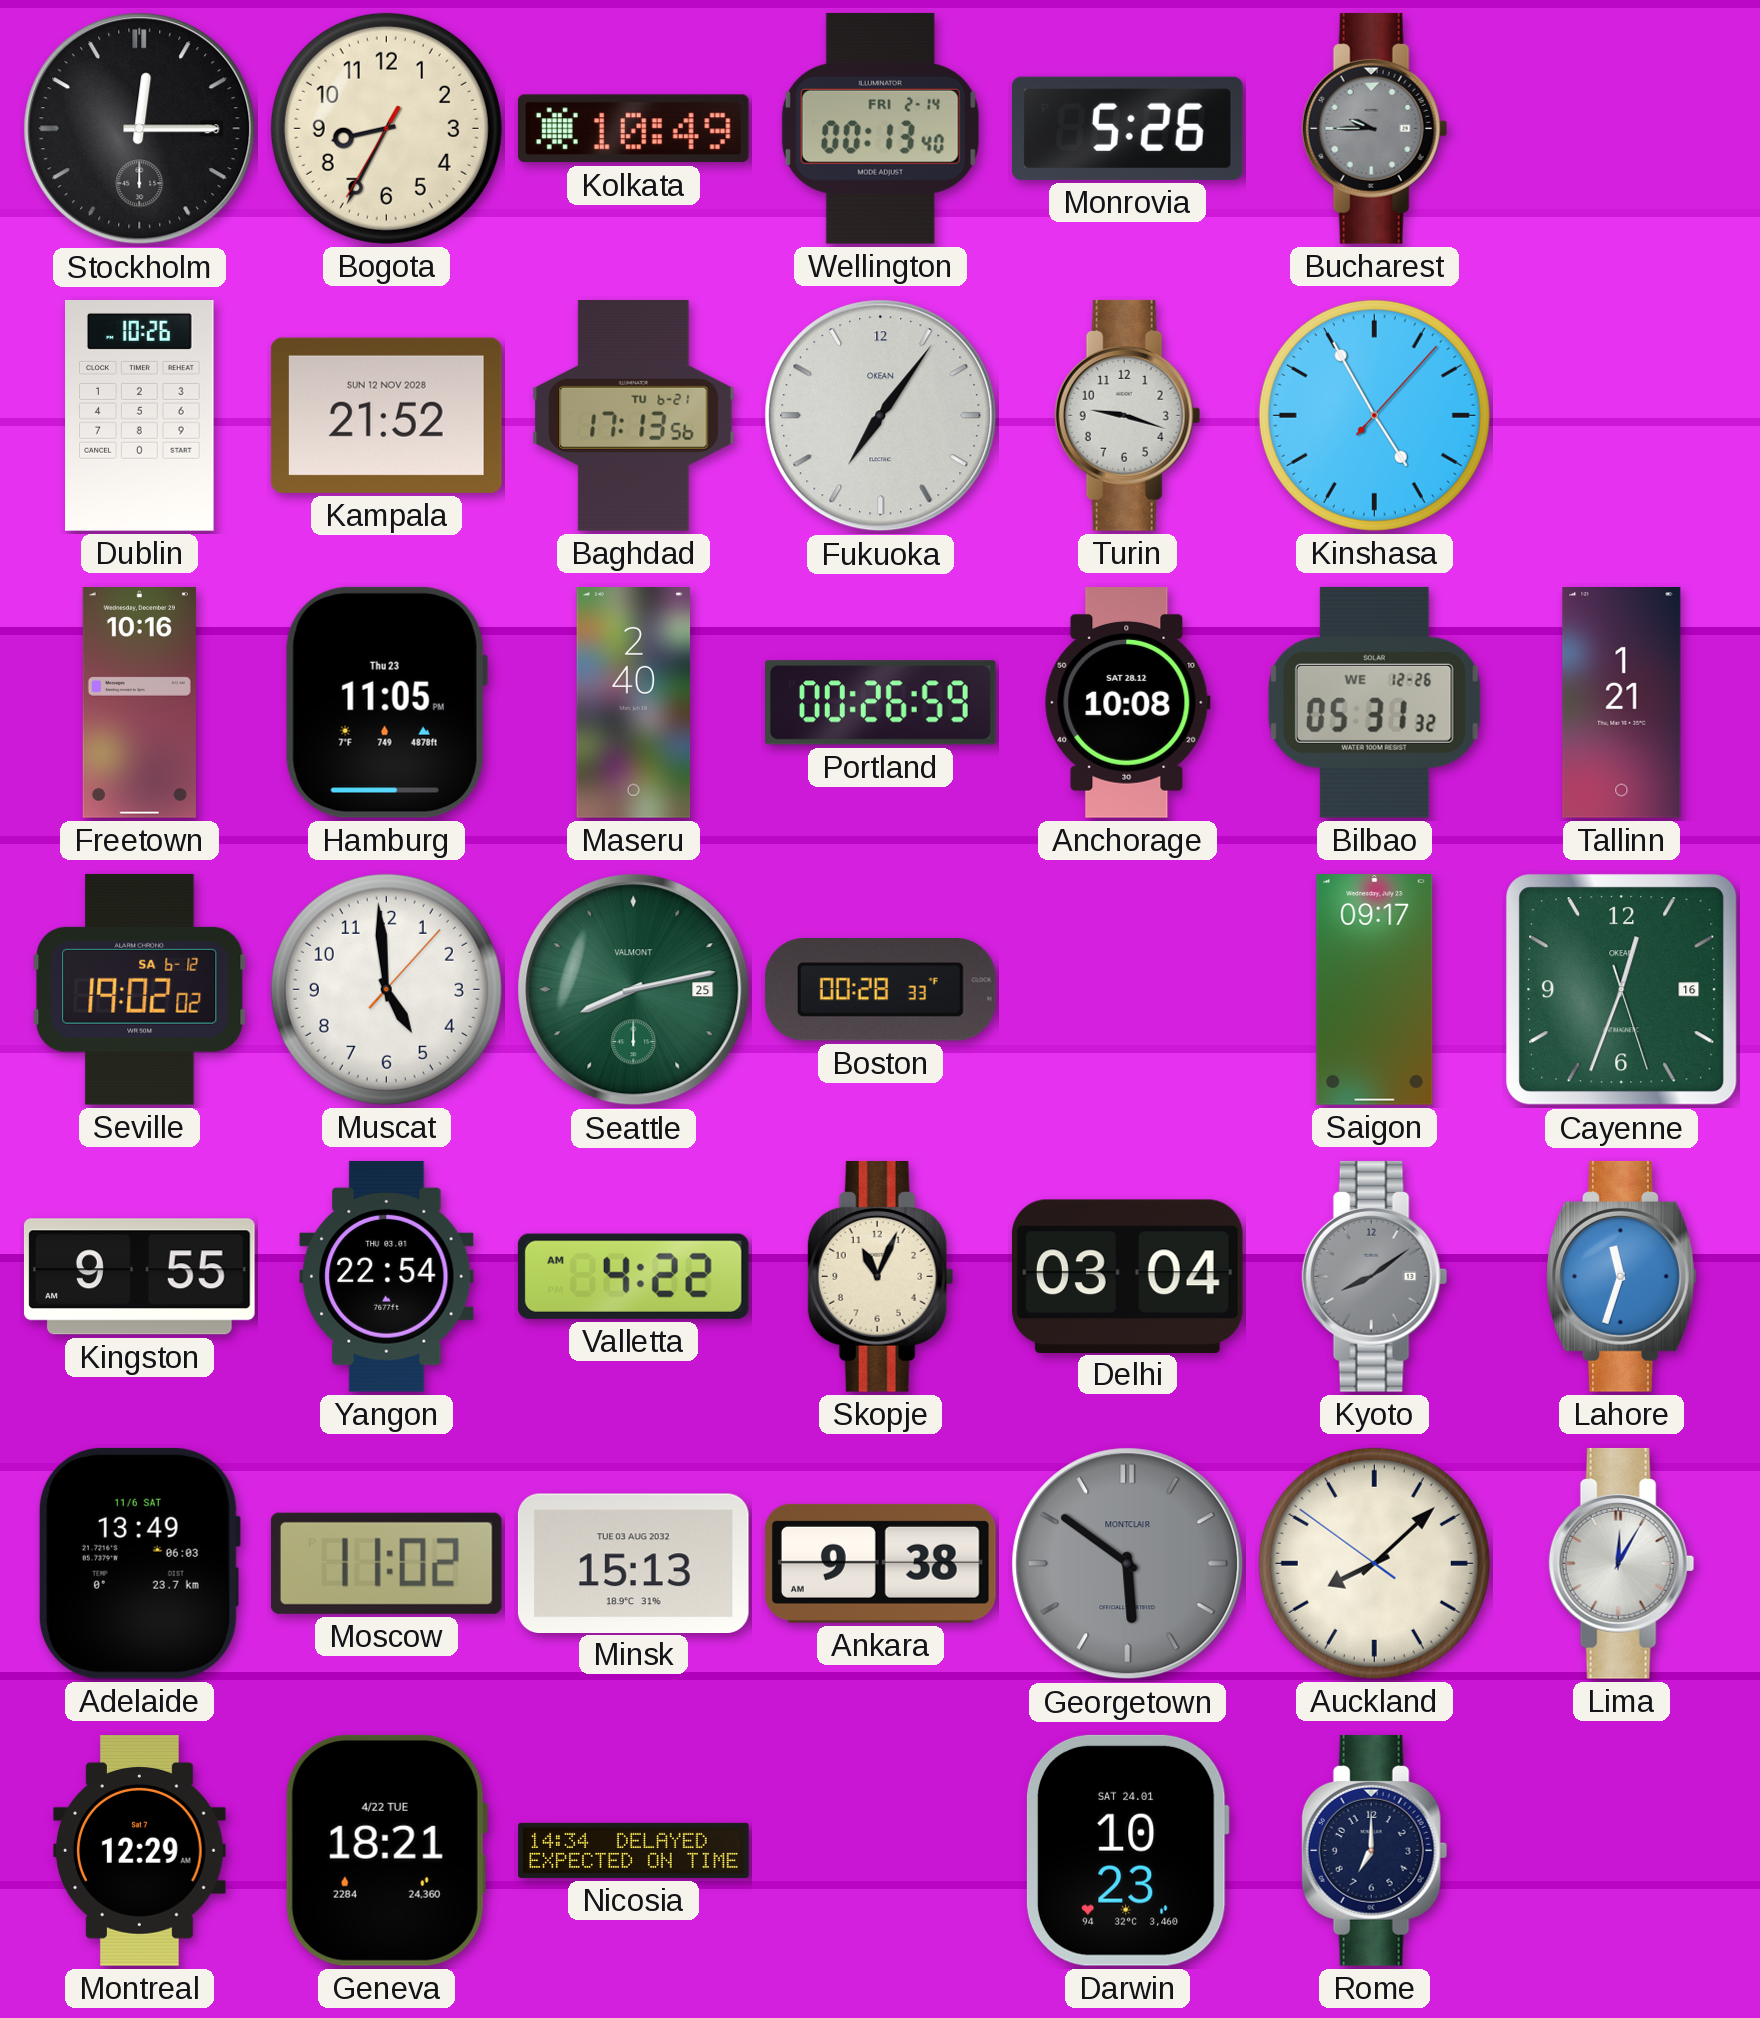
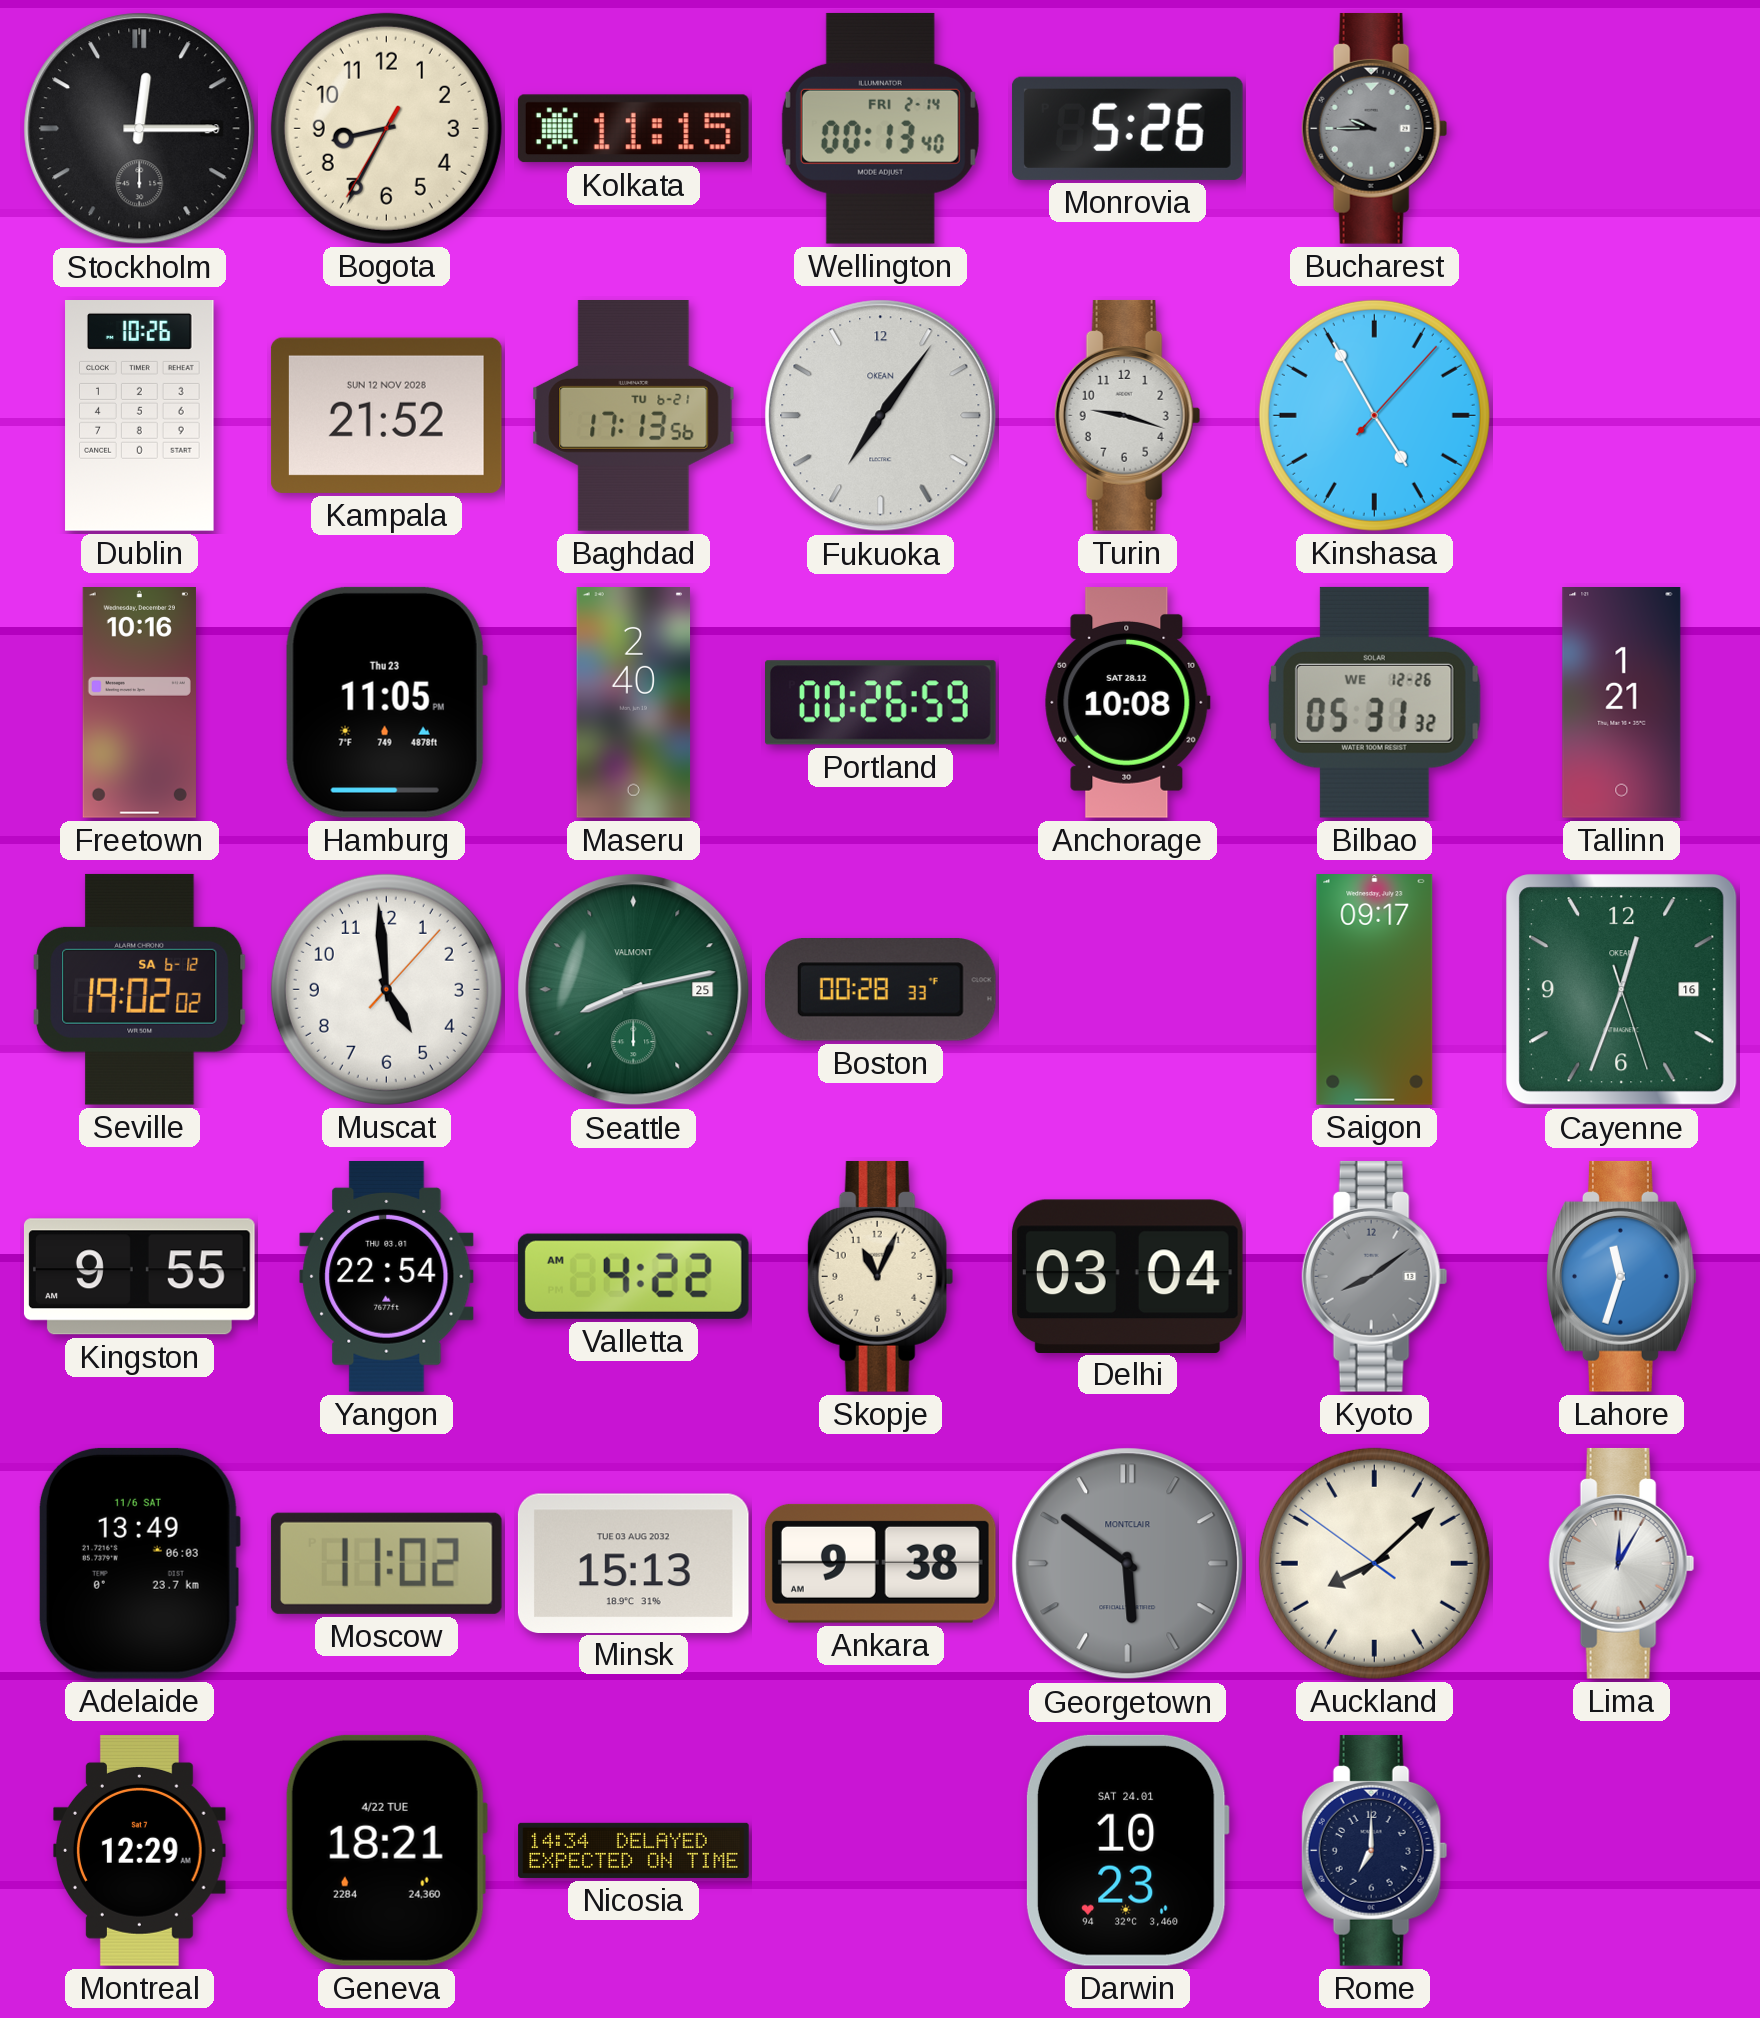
Kolkata: 10:49 -> 11:15
